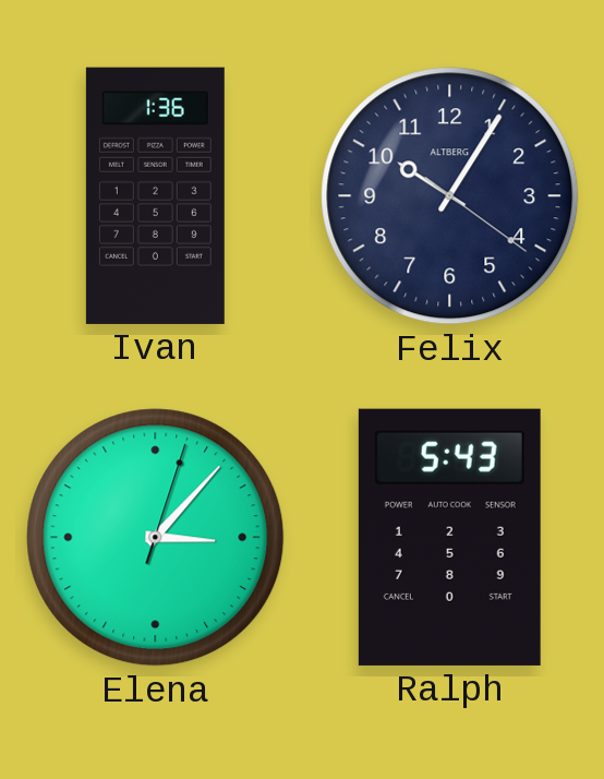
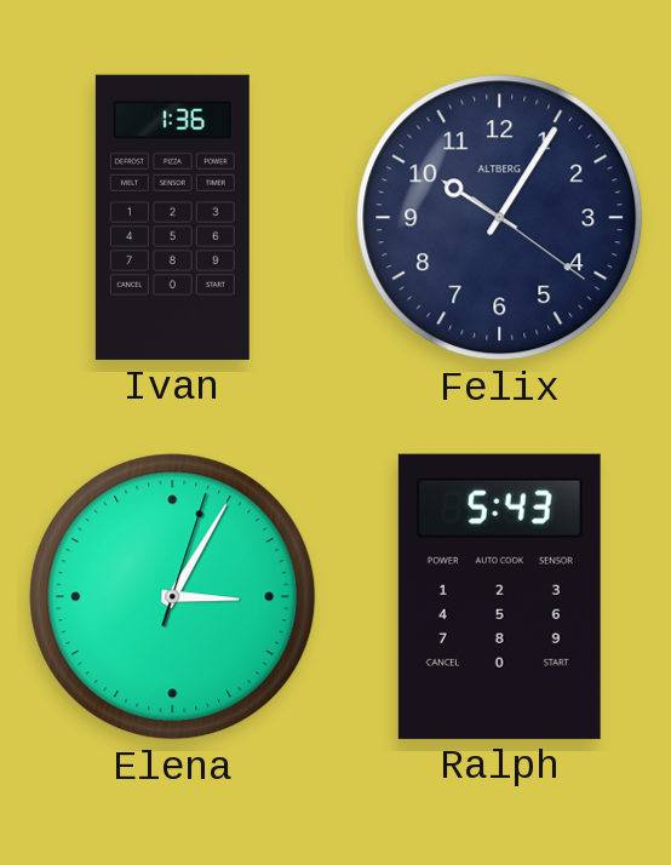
Elena: 3:07 -> 3:05
